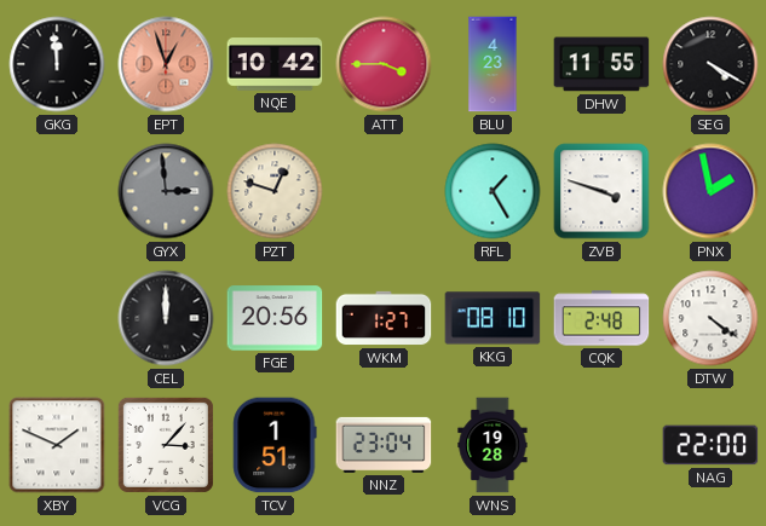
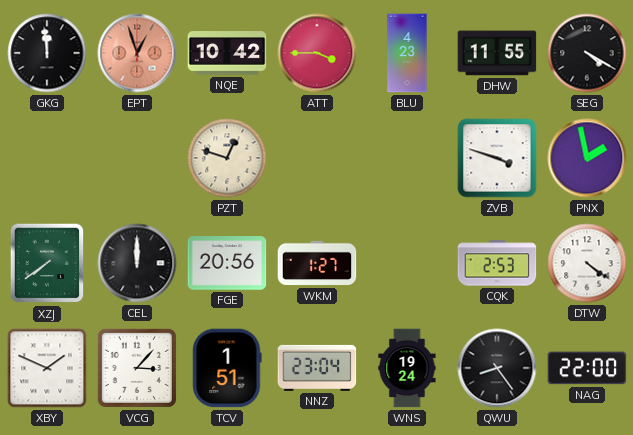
GYX: 2:59 -> none
RFL: 1:25 -> none
XZJ: none -> 7:39
KKG: 08:10 -> none
CQK: 2:48 -> 2:53
WNS: 19:28 -> 19:24
QWU: none -> 8:24
